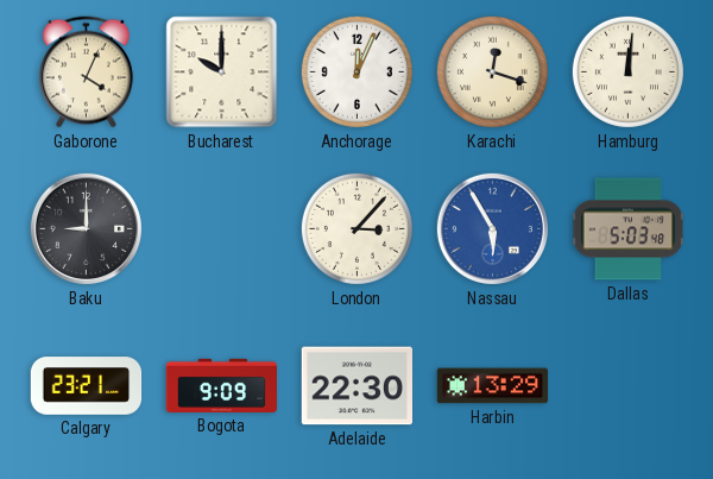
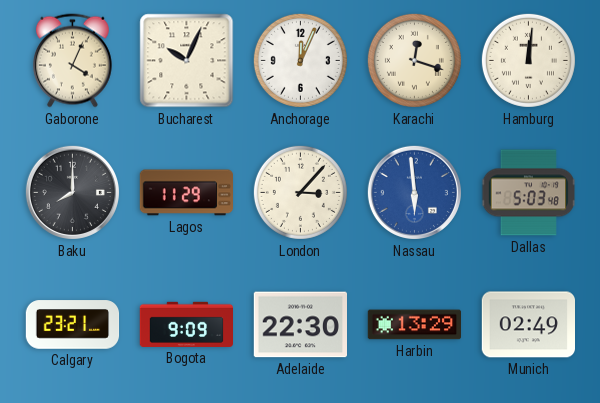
Bucharest: 10:00 -> 10:04
Baku: 9:00 -> 8:00
Lagos: none -> 11:29
Nassau: 5:55 -> 5:59
Munich: none -> 02:49
